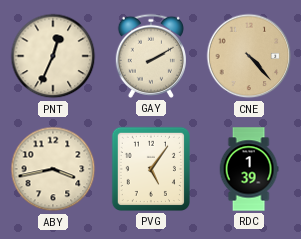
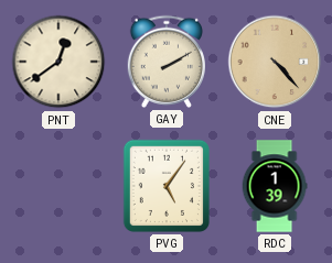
PNT: 12:34 -> 12:39
ABY: 3:43 -> none
